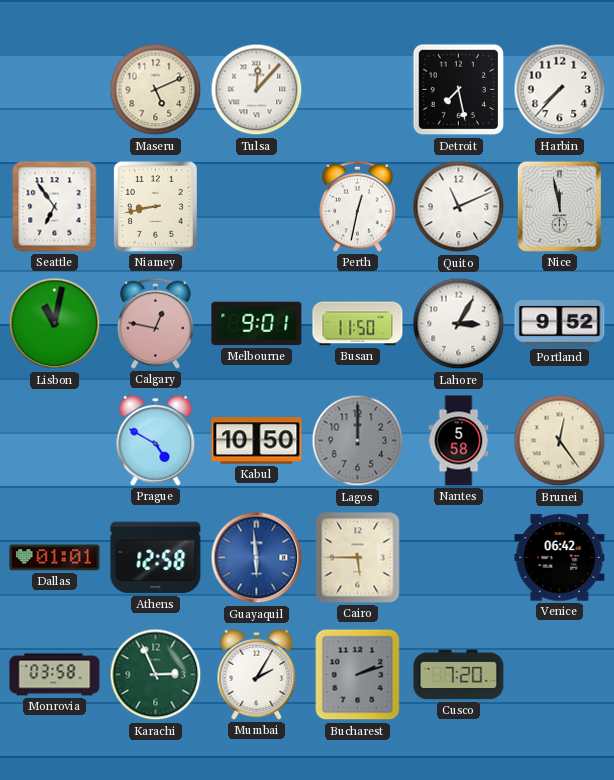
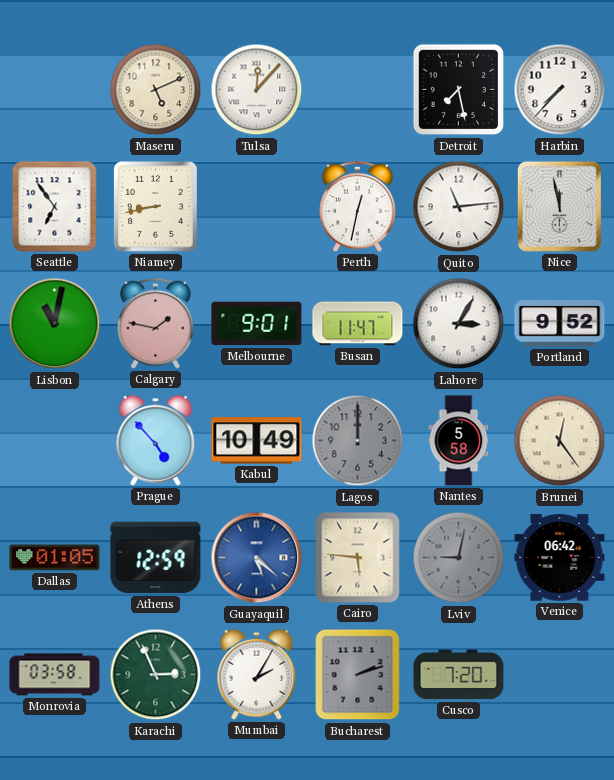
Quito: 11:11 -> 11:14
Calgary: 12:47 -> 1:47
Busan: 11:50 -> 11:47
Prague: 4:50 -> 4:53
Kabul: 10:50 -> 10:49
Dallas: 01:01 -> 01:05
Athens: 12:58 -> 12:59
Guayaquil: 5:59 -> 5:22
Cairo: 5:45 -> 5:46
Lviv: none -> 9:02
